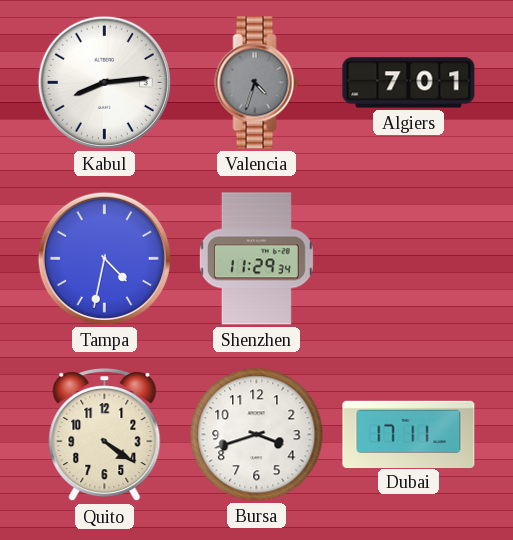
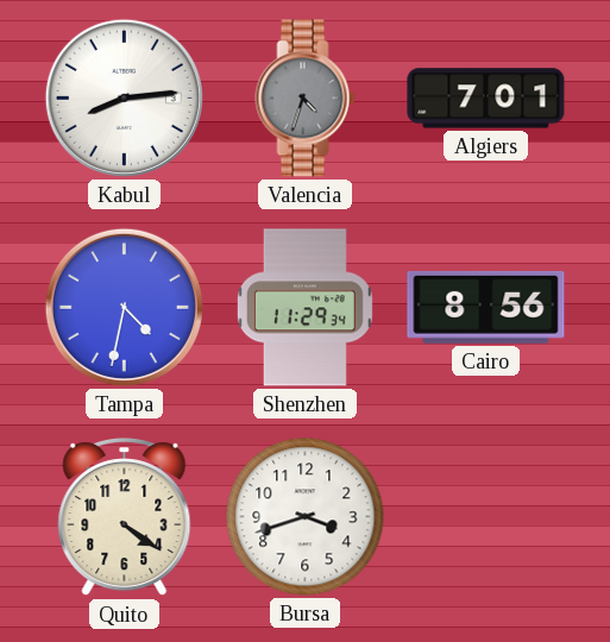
Cairo: none -> 8:56
Dubai: 17:11 -> none
